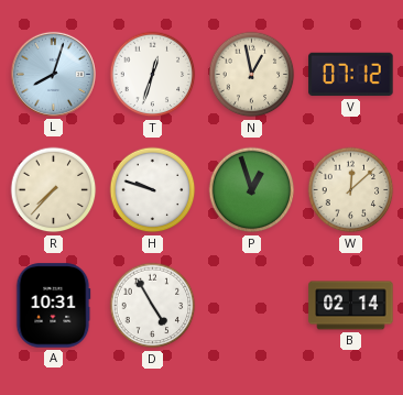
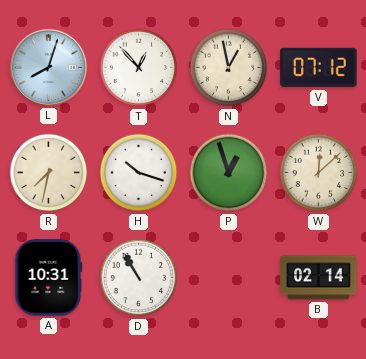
T: 12:33 -> 12:53
R: 7:37 -> 7:32
H: 9:48 -> 10:18
D: 4:55 -> 10:55
